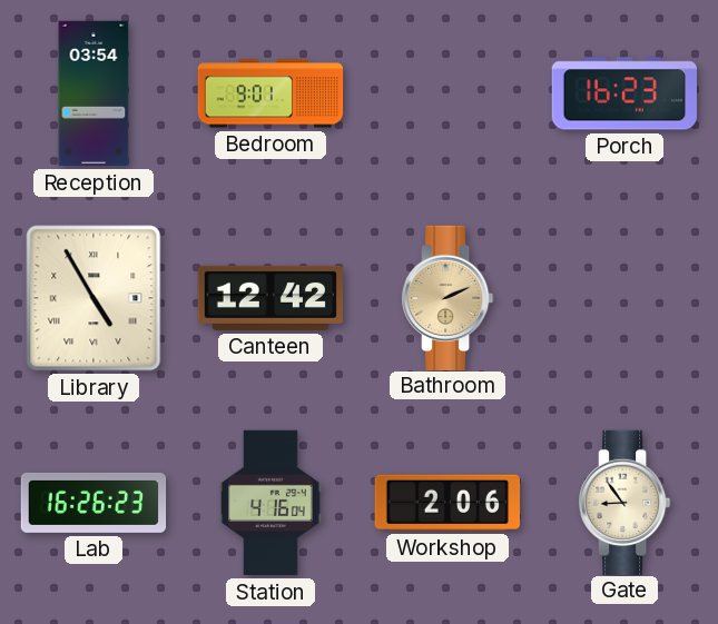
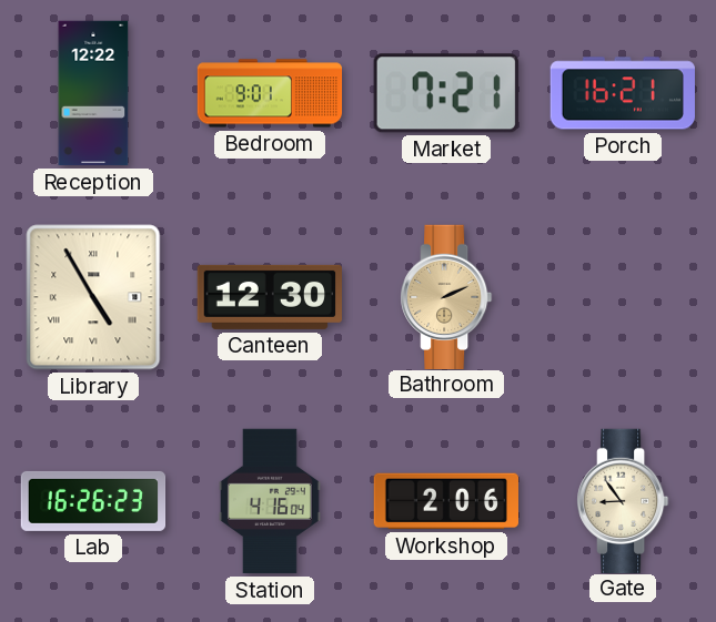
Reception: 03:54 -> 12:22
Market: none -> 7:21
Porch: 16:23 -> 16:21
Canteen: 12:42 -> 12:30
